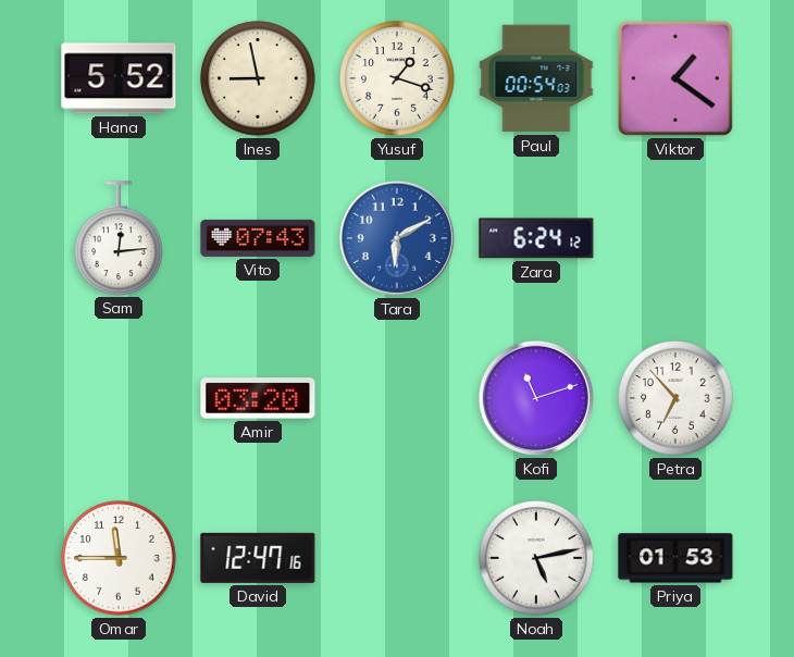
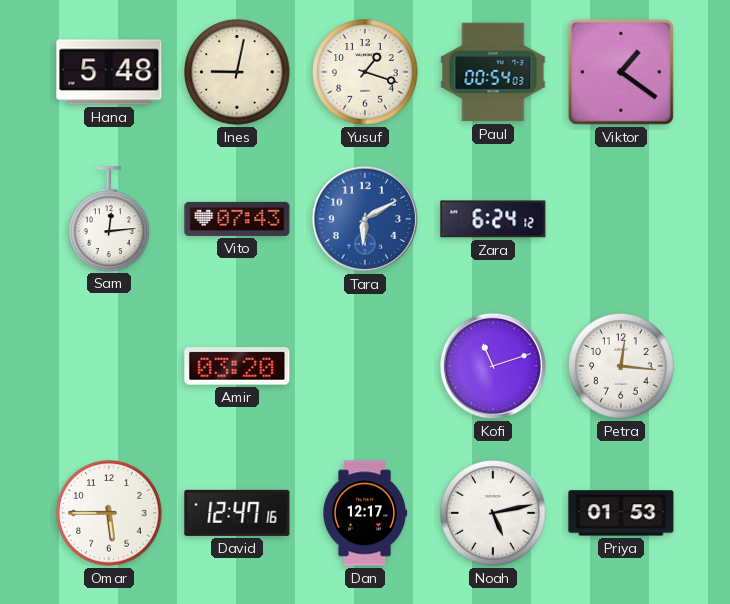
Hana: 5:52 -> 5:48
Ines: 8:58 -> 9:02
Petra: 6:53 -> 12:16
Omar: 11:45 -> 5:45
Dan: none -> 12:17
